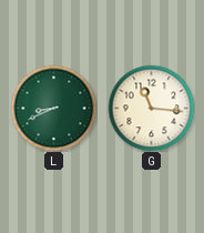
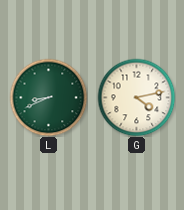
G: 11:16 -> 4:13
